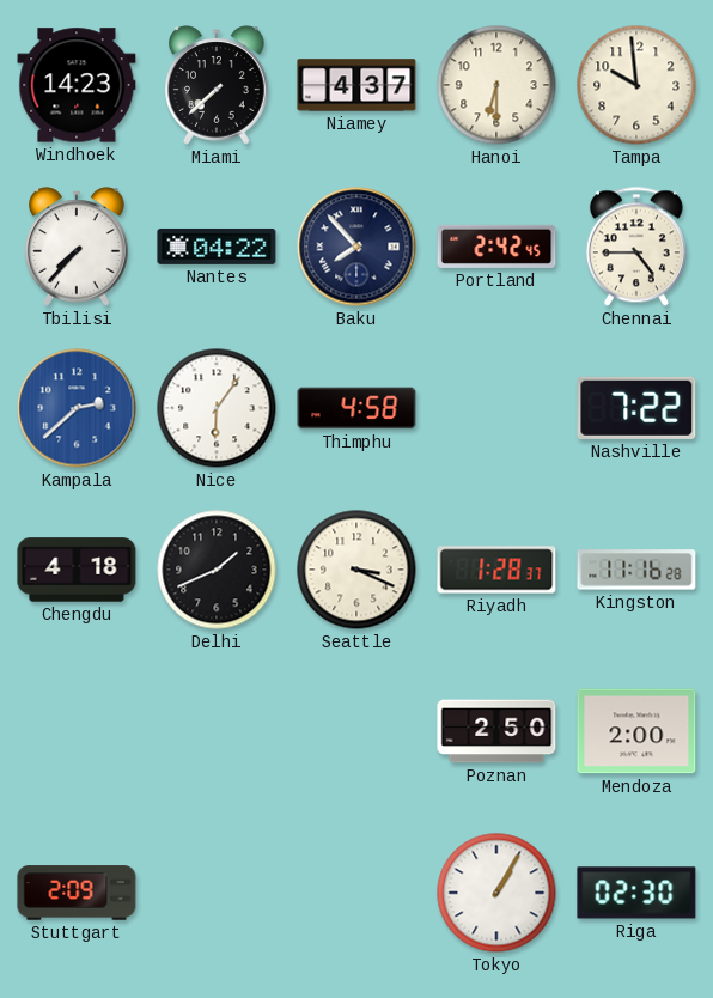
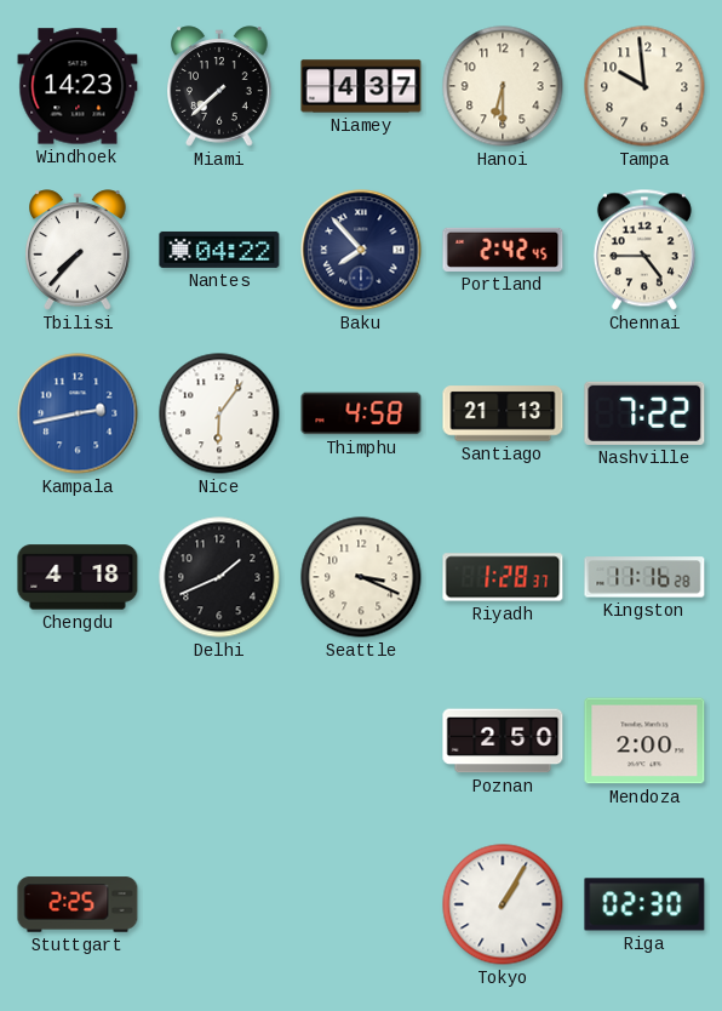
Kampala: 2:38 -> 2:43
Santiago: none -> 21:13
Stuttgart: 2:09 -> 2:25
